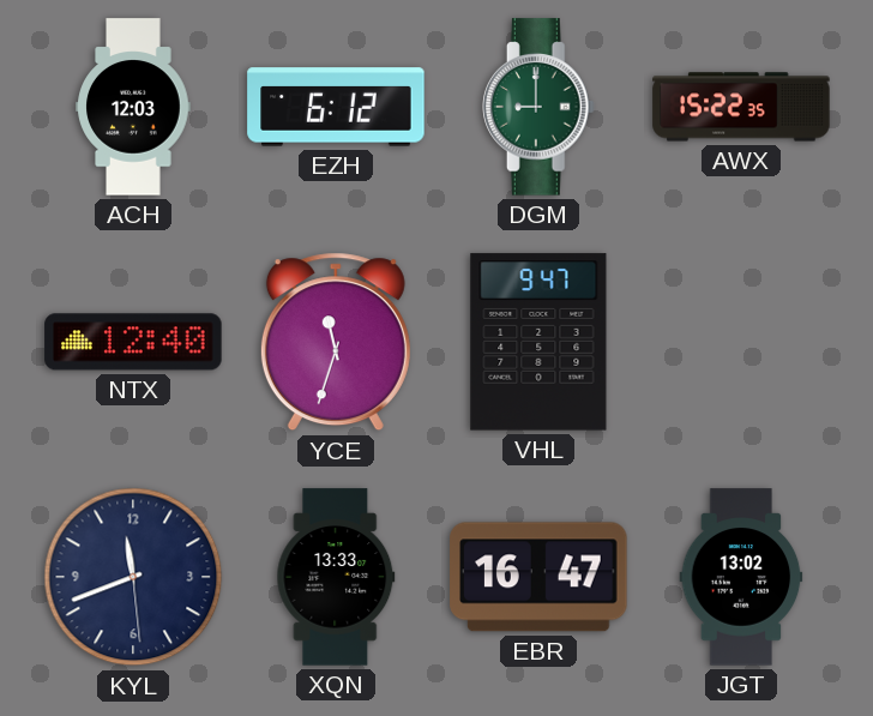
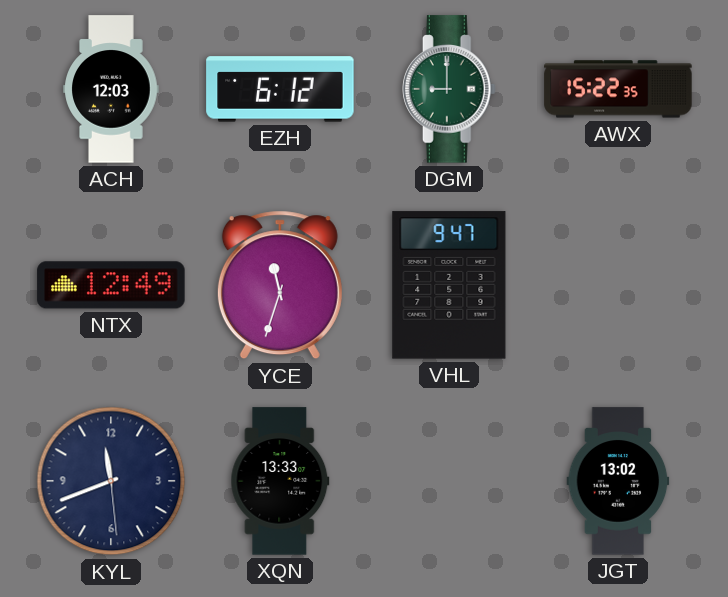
NTX: 12:40 -> 12:49
EBR: 16:47 -> none
